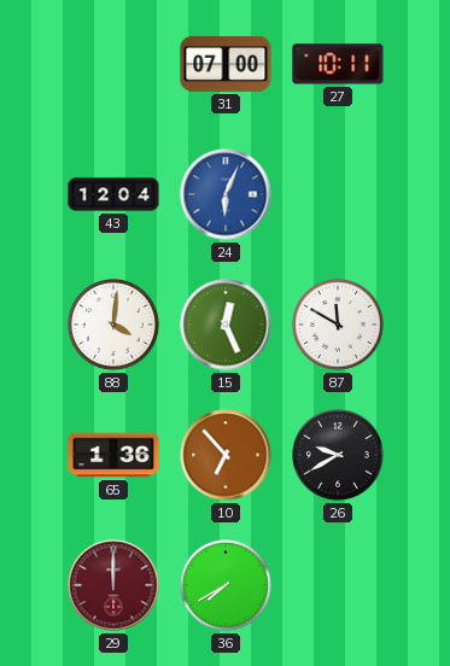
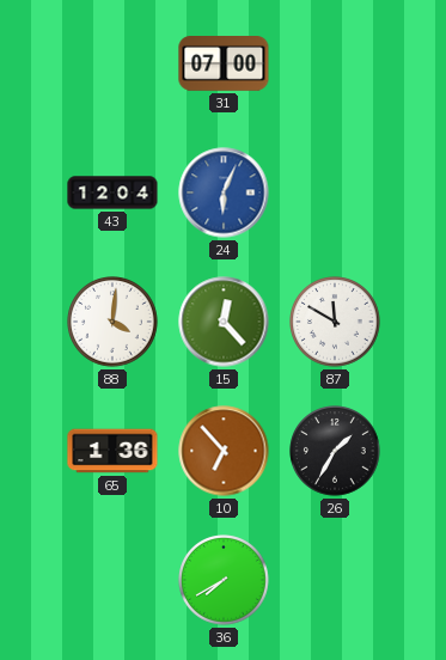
27: 10:11 -> none
15: 12:26 -> 12:23
26: 9:40 -> 1:35
29: 12:00 -> none
